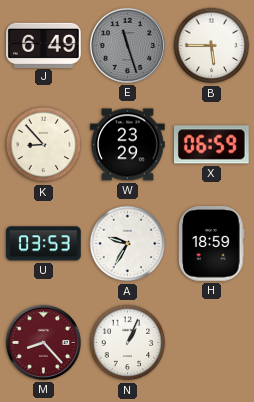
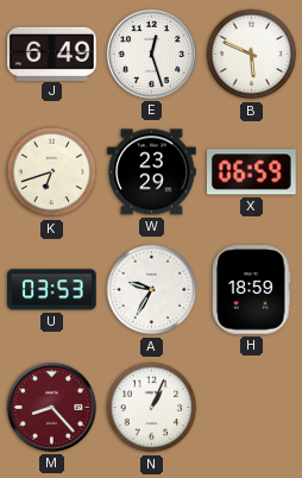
E: 11:27 -> 12:27
E dial: grey -> white
B: 5:45 -> 5:49
K: 8:53 -> 6:42
